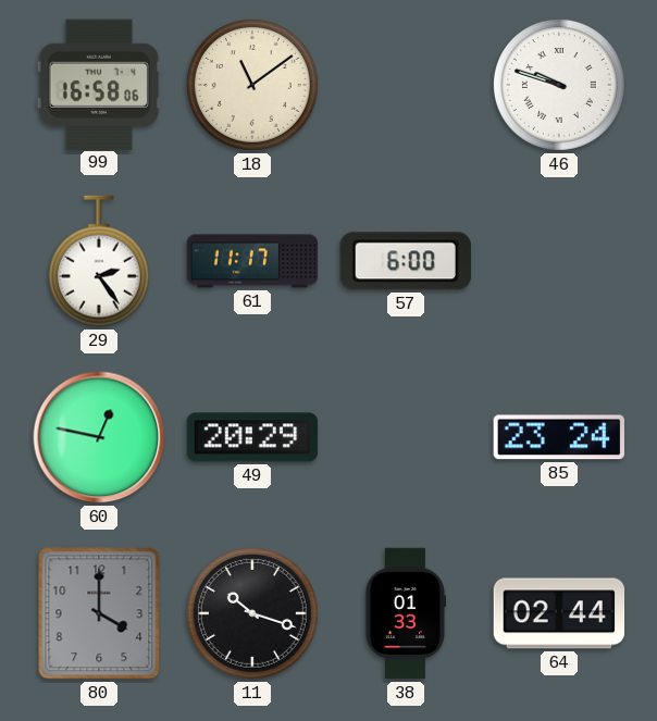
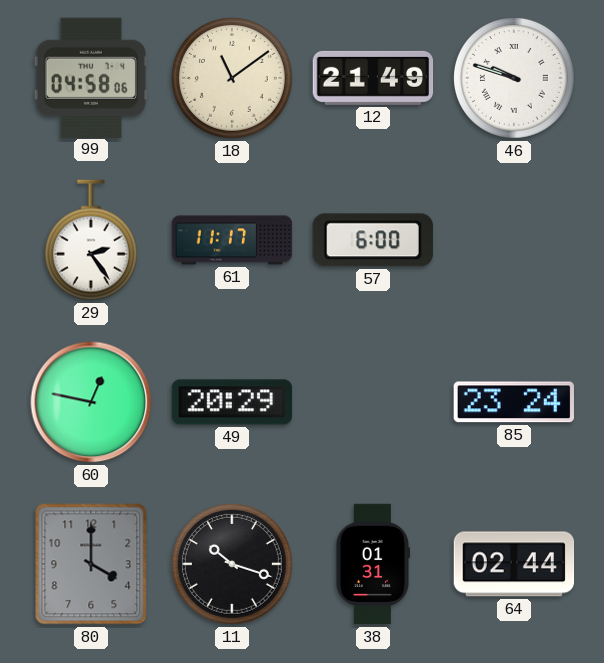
99: 16:58 -> 04:58
12: none -> 21:49
38: 01:33 -> 01:31
